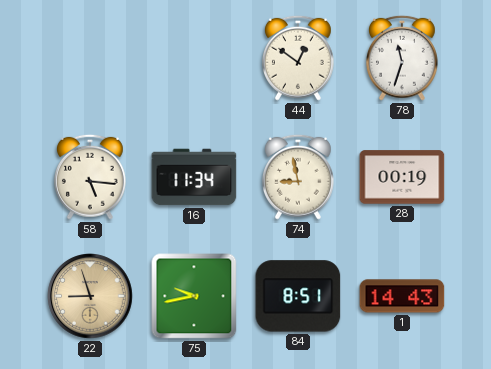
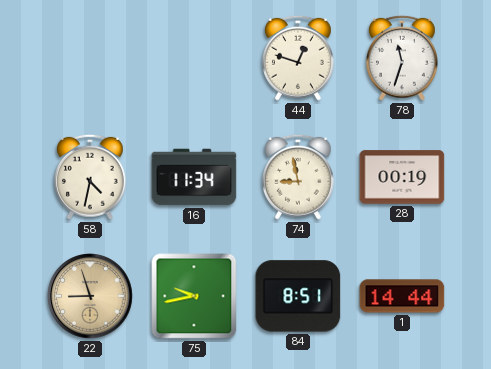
44: 12:51 -> 12:48
58: 5:16 -> 4:32
1: 14:43 -> 14:44
